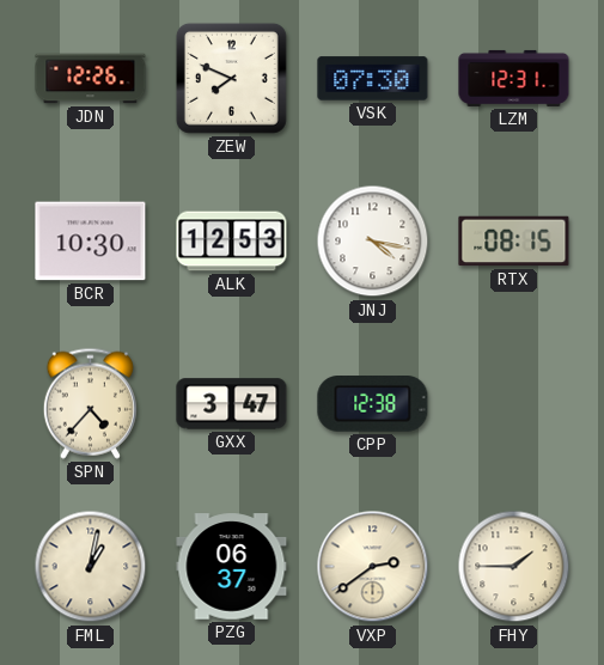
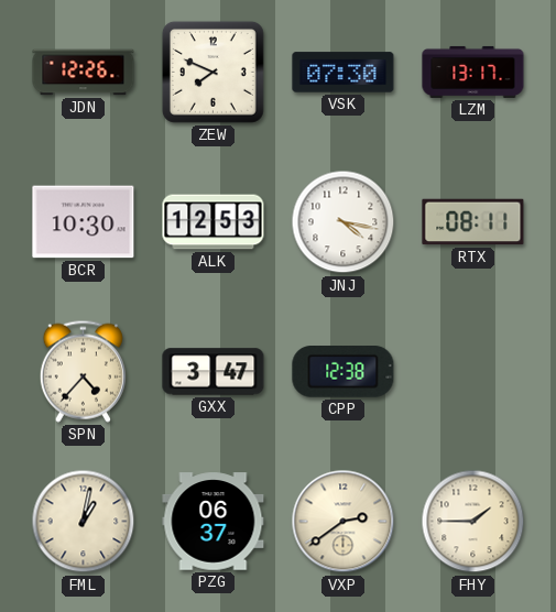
LZM: 12:31 -> 13:17
RTX: 08:15 -> 08:11
